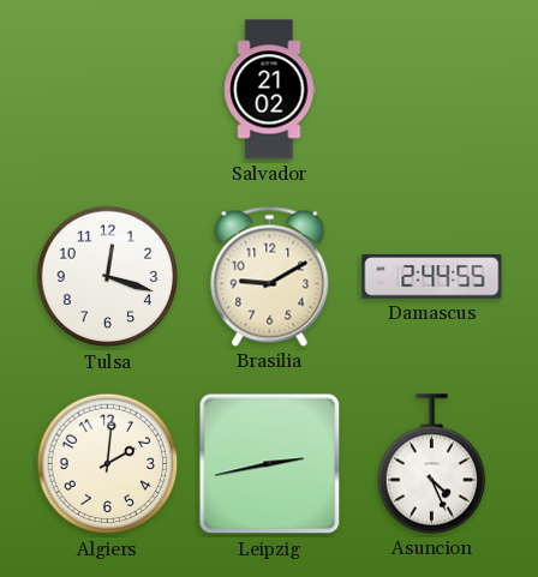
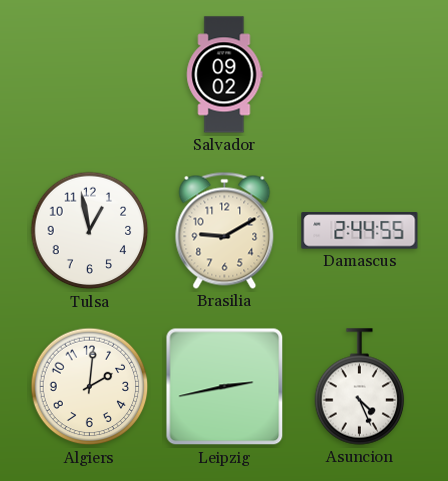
Salvador: 21:02 -> 09:02
Tulsa: 12:18 -> 12:58
